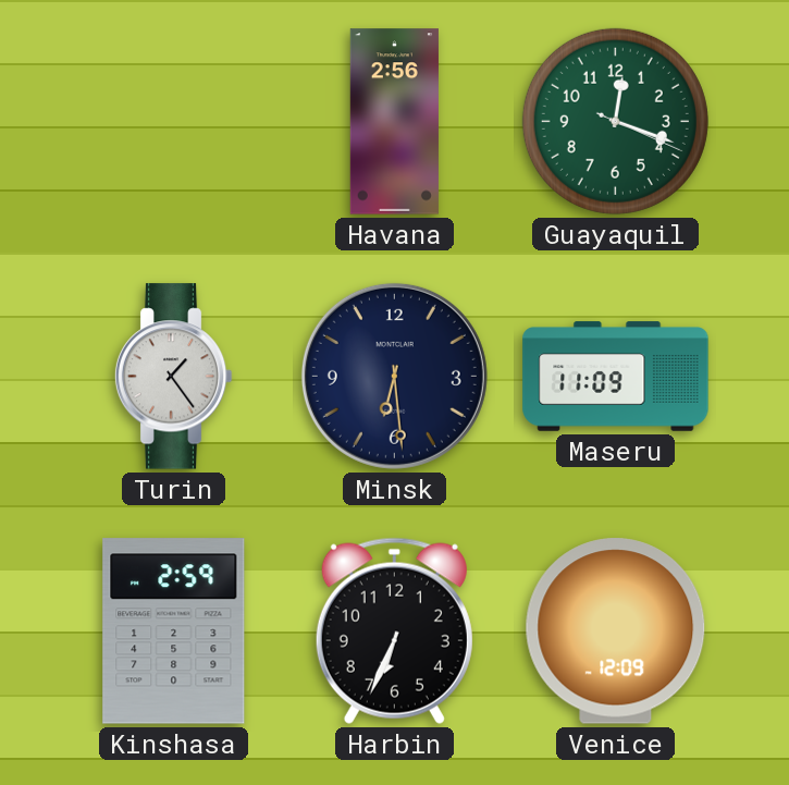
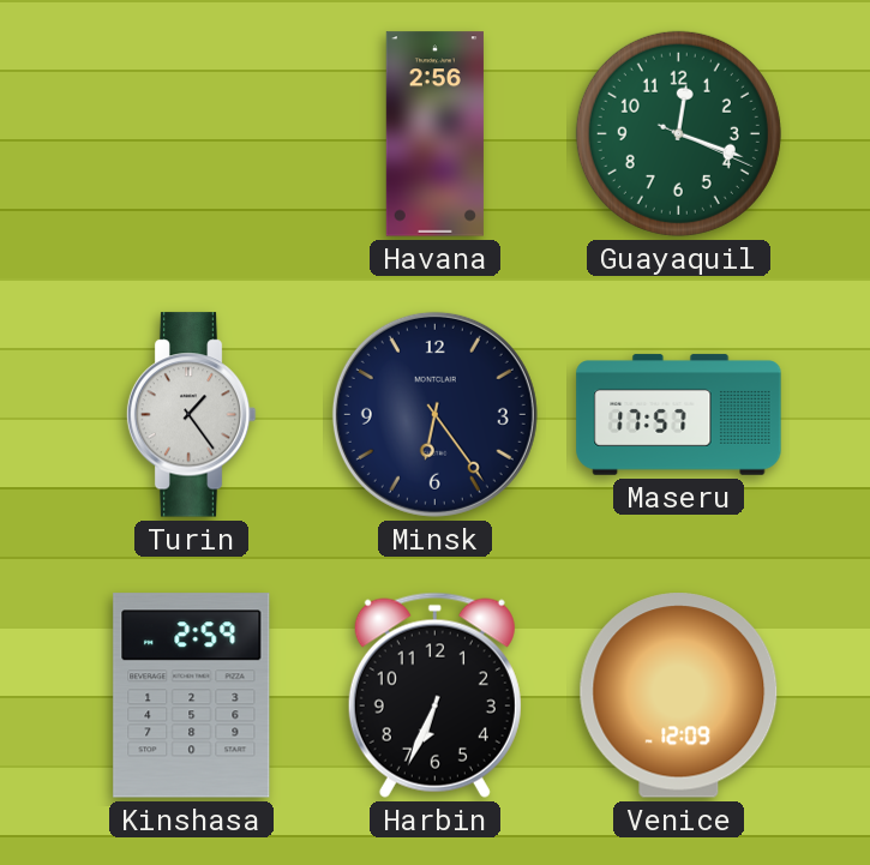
Minsk: 6:29 -> 6:24
Maseru: 11:09 -> 17:57
